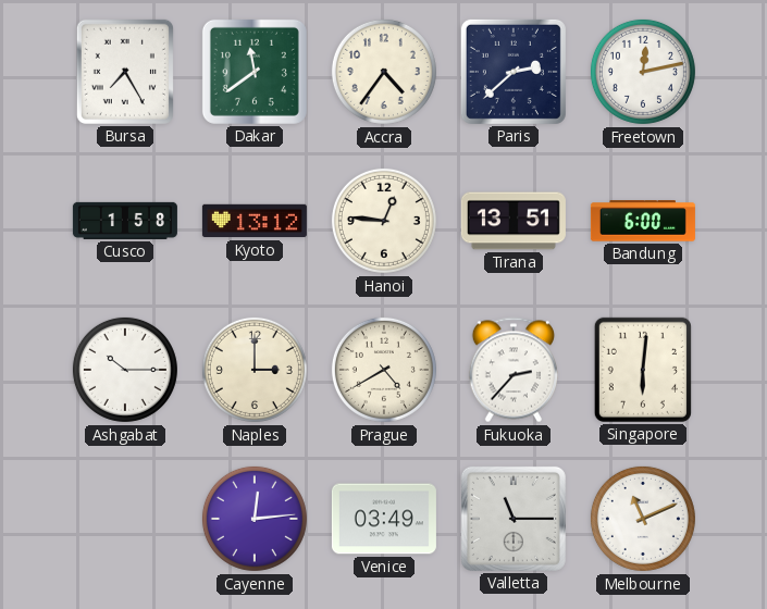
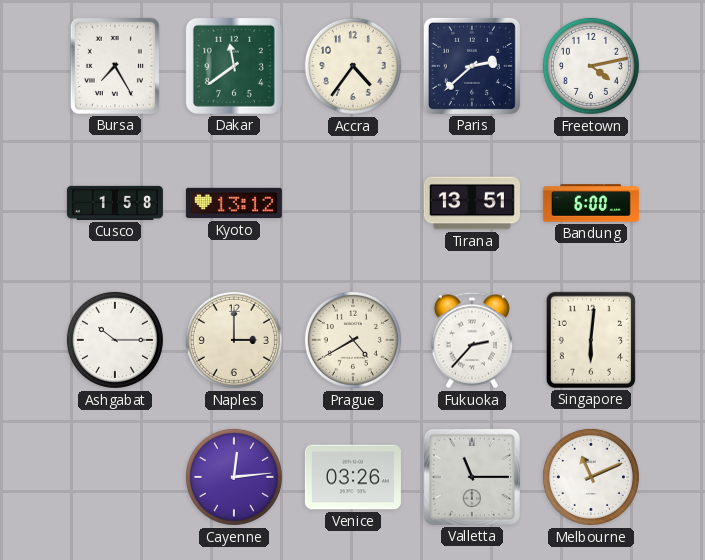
Freetown: 12:13 -> 4:13
Hanoi: 12:46 -> none
Venice: 03:49 -> 03:26
